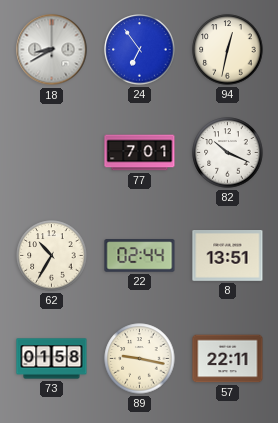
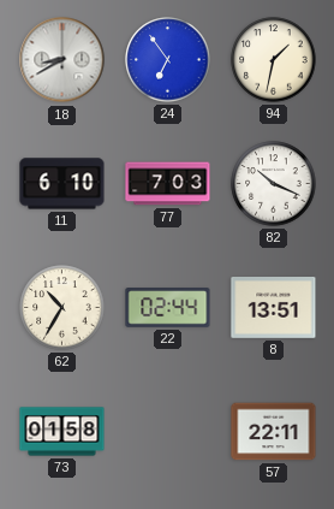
94: 12:32 -> 1:32
11: none -> 6:10
77: 7:01 -> 7:03
89: 9:17 -> none
